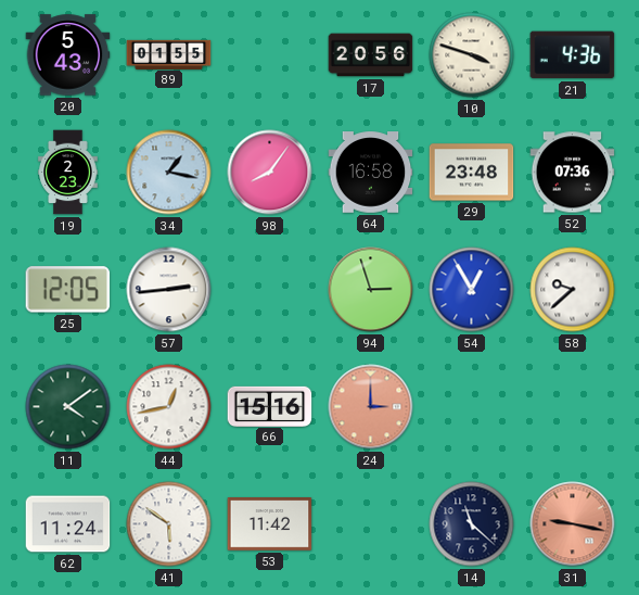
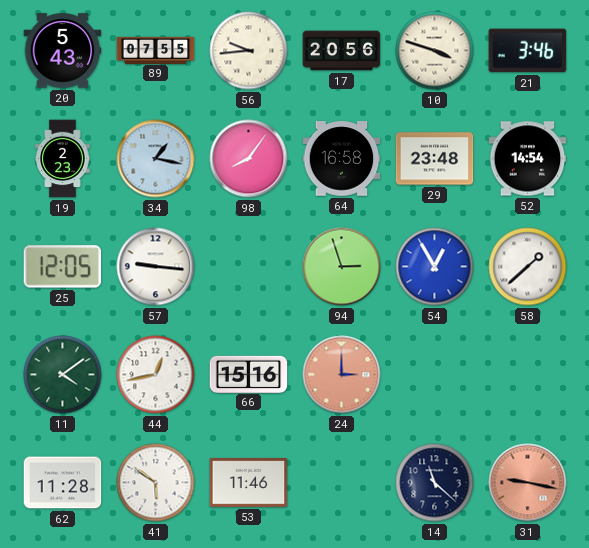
89: 01:55 -> 07:55
56: none -> 9:44
21: 4:36 -> 3:46
52: 07:36 -> 14:54
57: 2:44 -> 9:16
58: 9:38 -> 1:38
62: 11:24 -> 11:28
53: 11:42 -> 11:46
